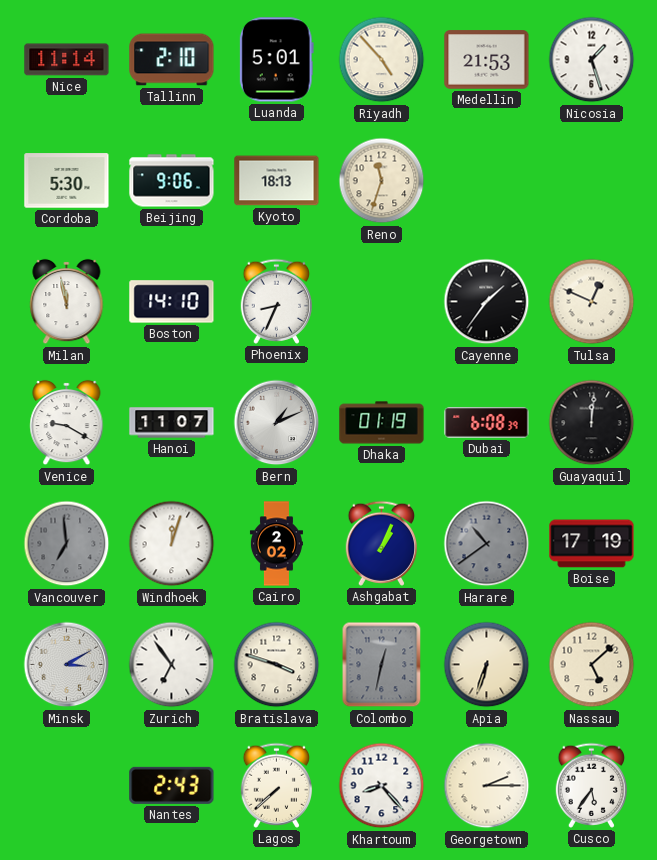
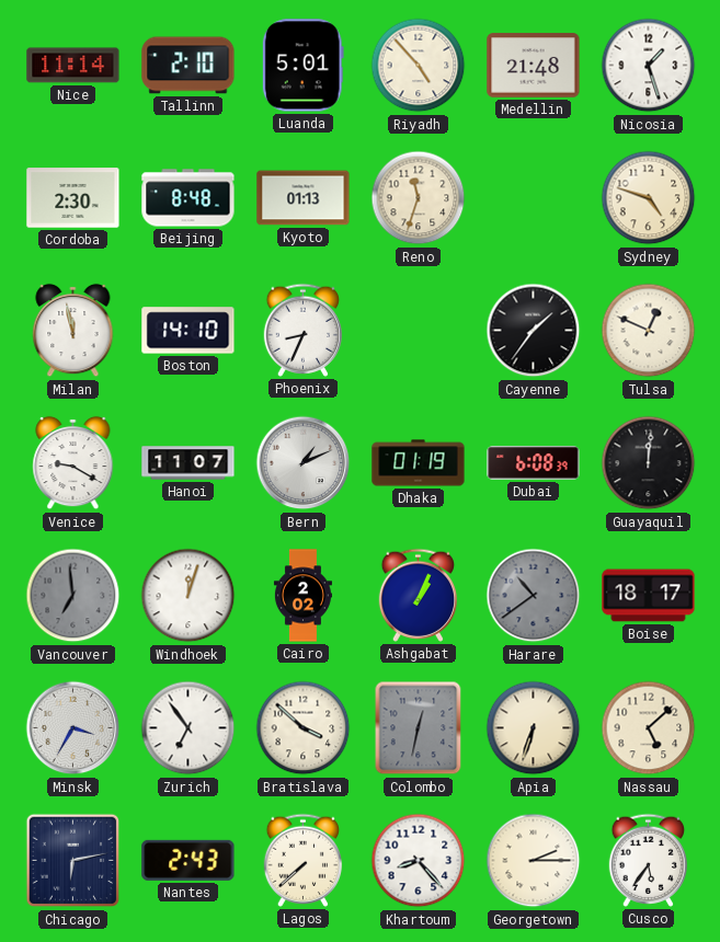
Medellin: 21:53 -> 21:48
Cordoba: 5:30 -> 2:30
Beijing: 9:06 -> 8:48
Kyoto: 18:13 -> 01:13
Sydney: none -> 4:48
Boise: 17:19 -> 18:17
Minsk: 3:10 -> 3:35
Bratislava: 3:48 -> 3:52
Chicago: none -> 6:13
